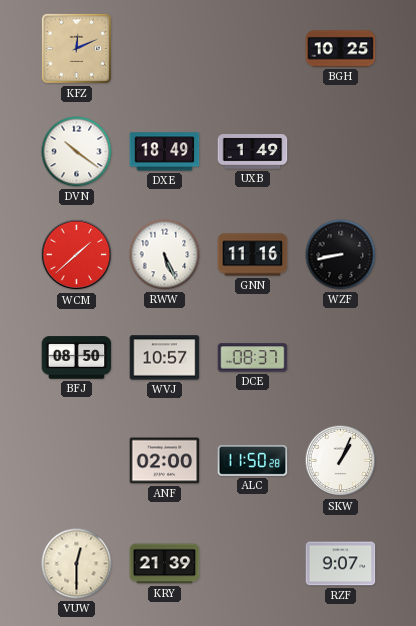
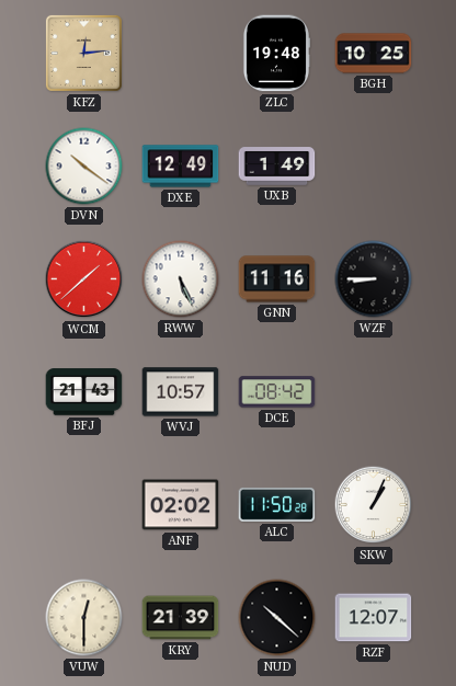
KFZ: 12:11 -> 12:14
ZLC: none -> 19:48
DXE: 18:49 -> 12:49
WZF: 8:43 -> 8:45
BFJ: 08:50 -> 21:43
DCE: 08:37 -> 08:42
ANF: 02:00 -> 02:02
NUD: none -> 10:22
RZF: 9:07 -> 12:07
